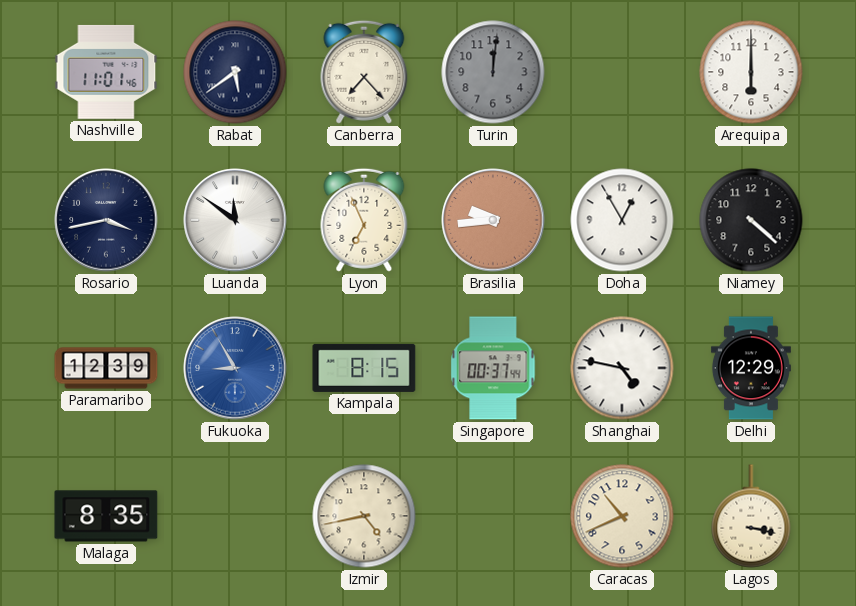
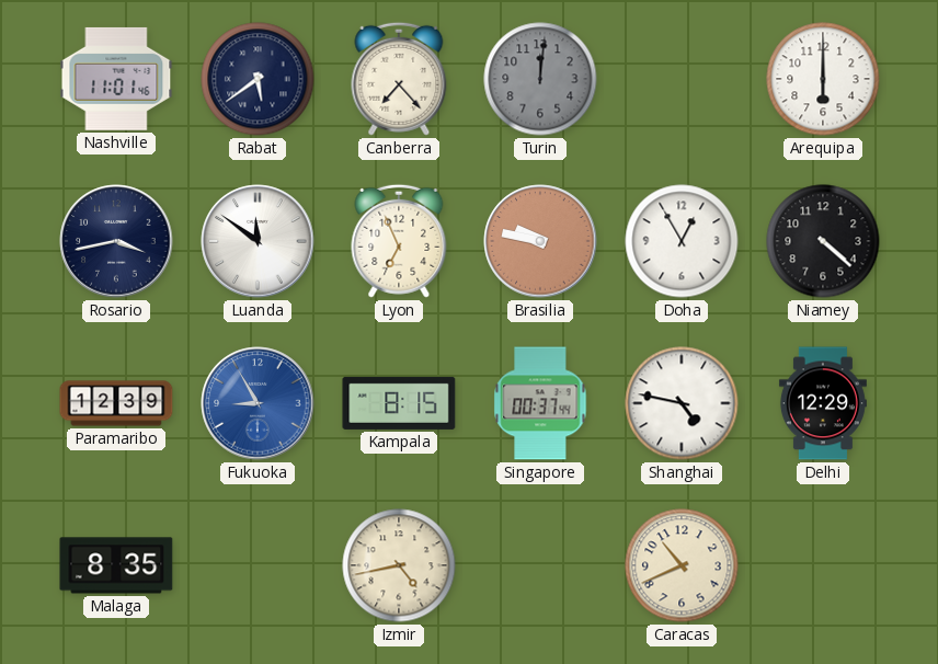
Brasilia: 9:44 -> 9:47
Lagos: 3:17 -> none
